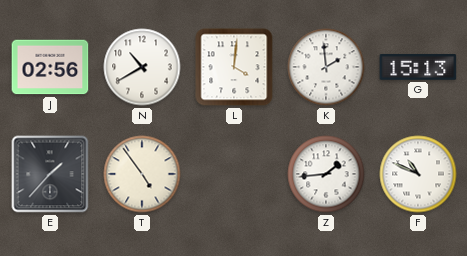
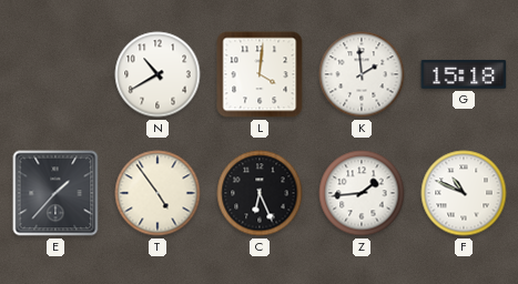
J: 02:56 -> none
G: 15:13 -> 15:18
C: none -> 6:26
